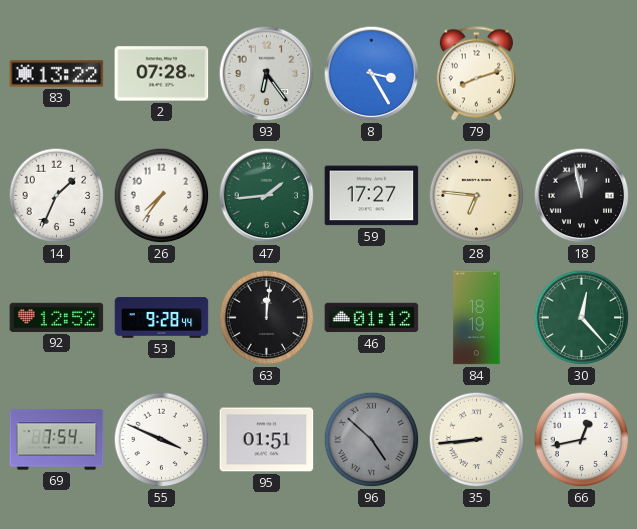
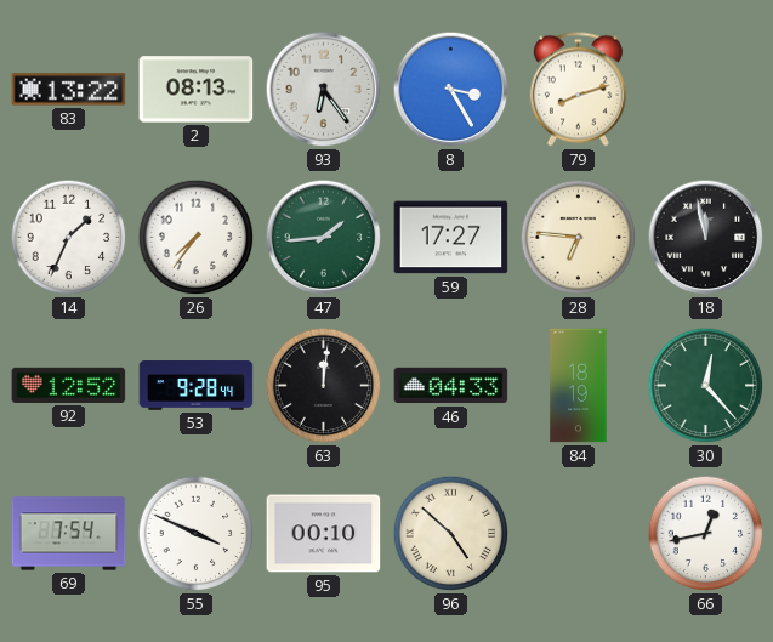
2: 07:28 -> 08:13
46: 01:12 -> 04:33
95: 01:51 -> 00:10
96 dial: grey -> cream
35: 8:44 -> none
